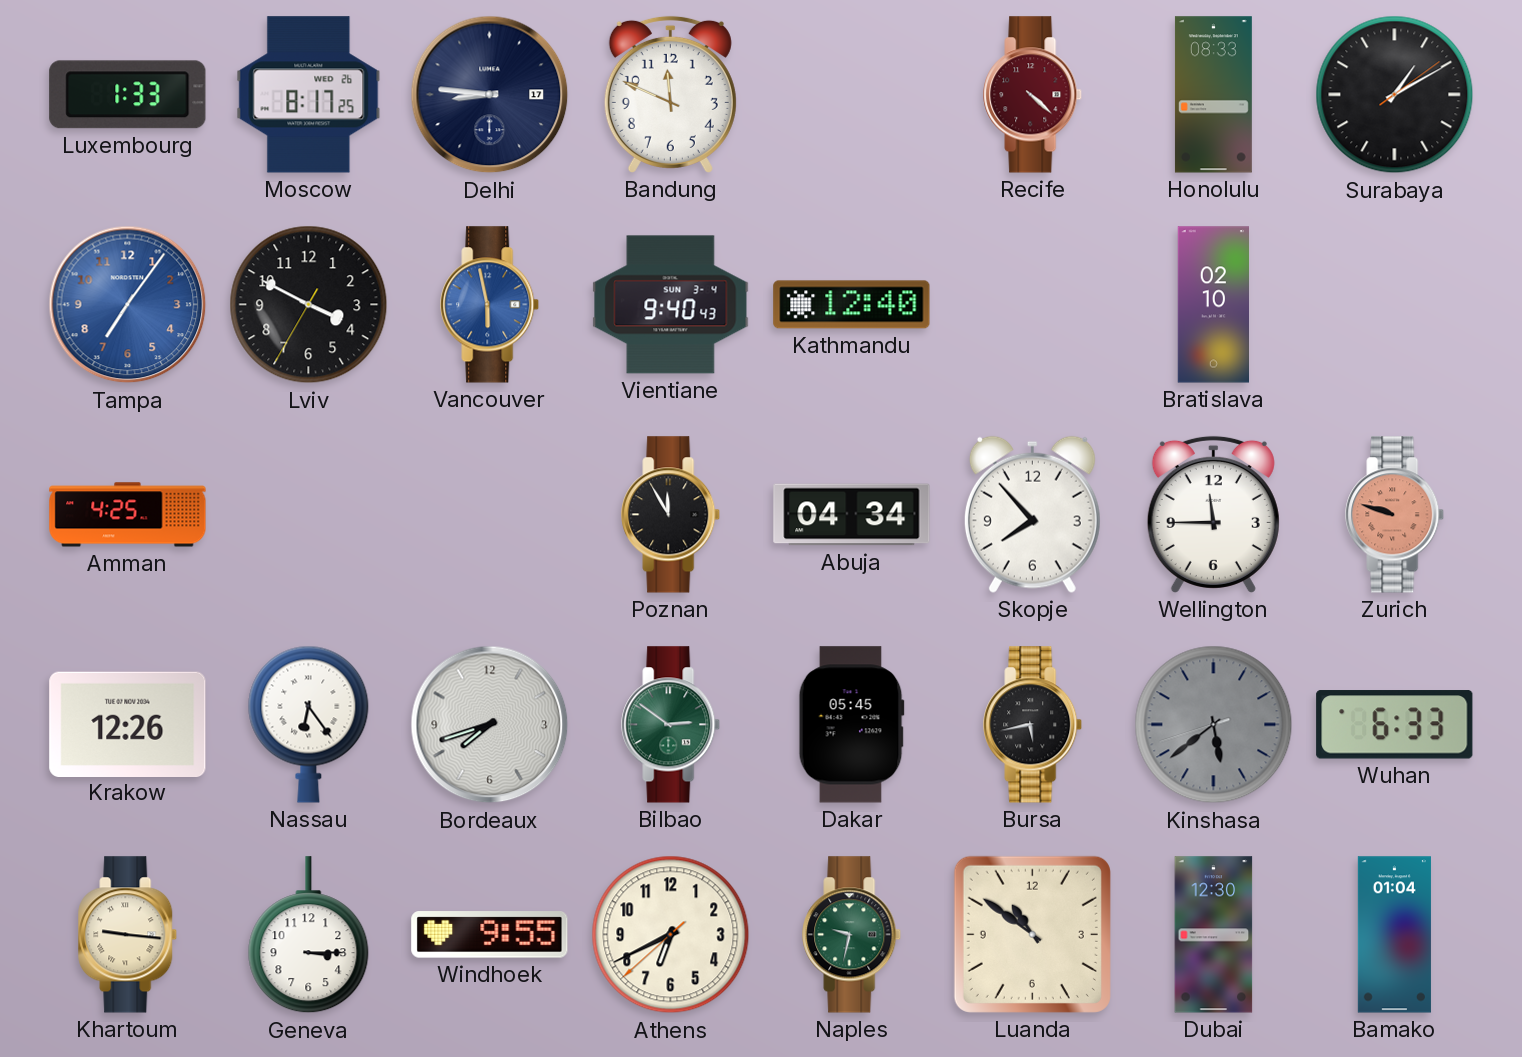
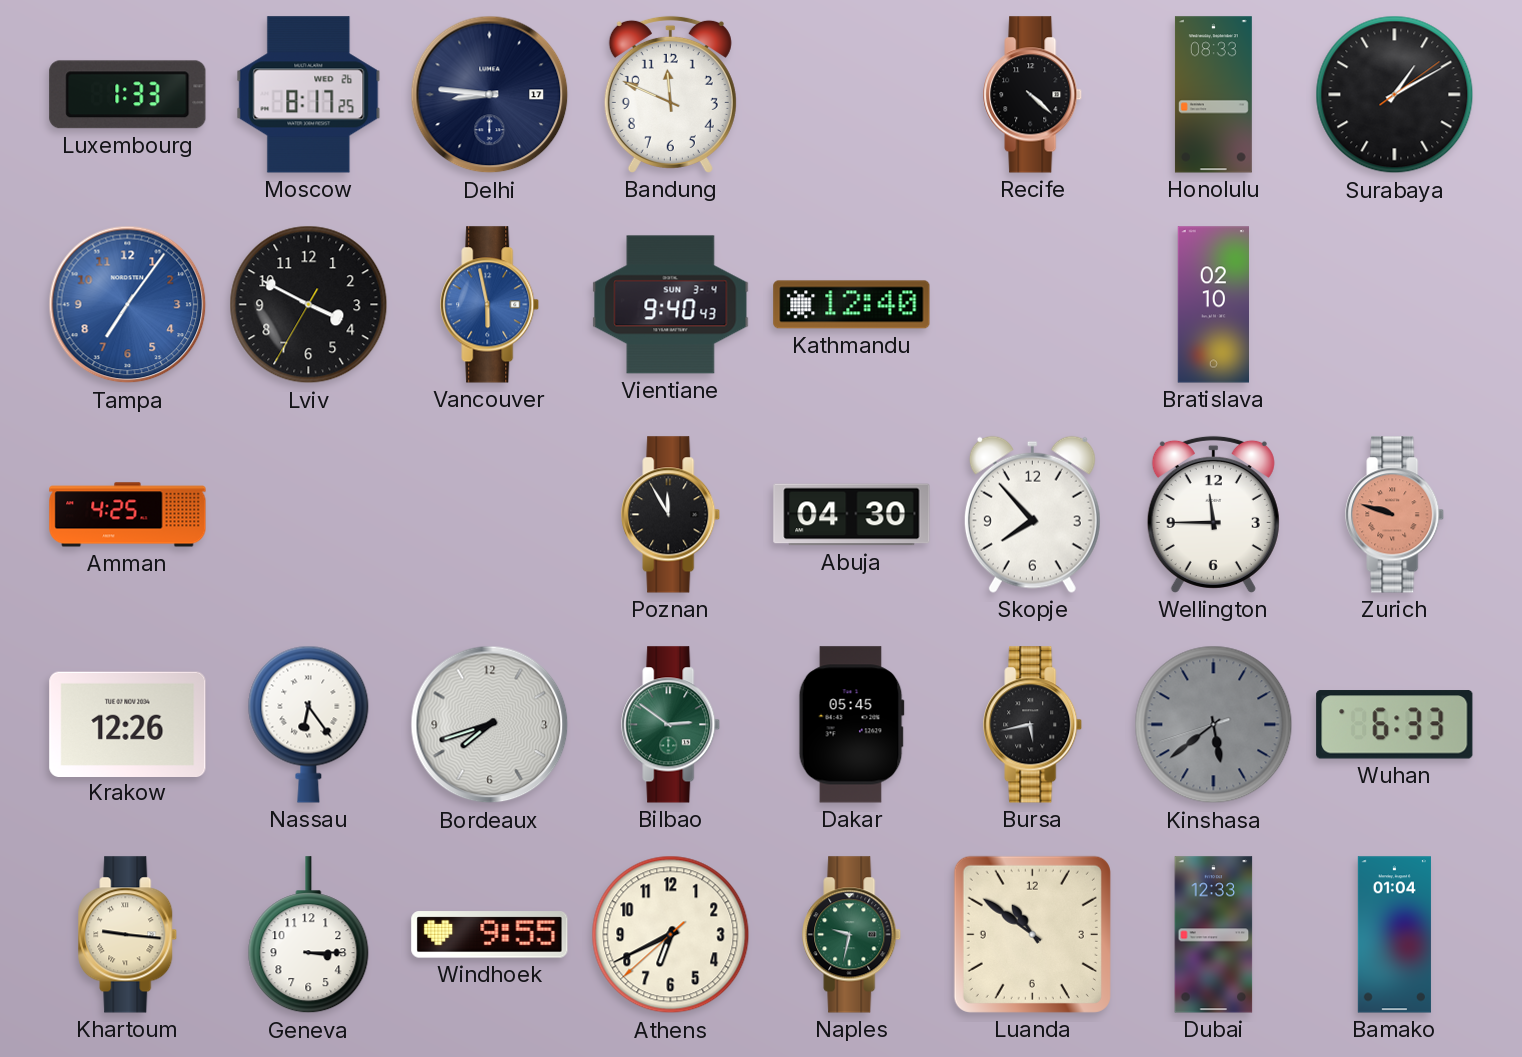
Recife dial: burgundy -> black
Abuja: 04:34 -> 04:30
Dubai: 12:30 -> 12:33
